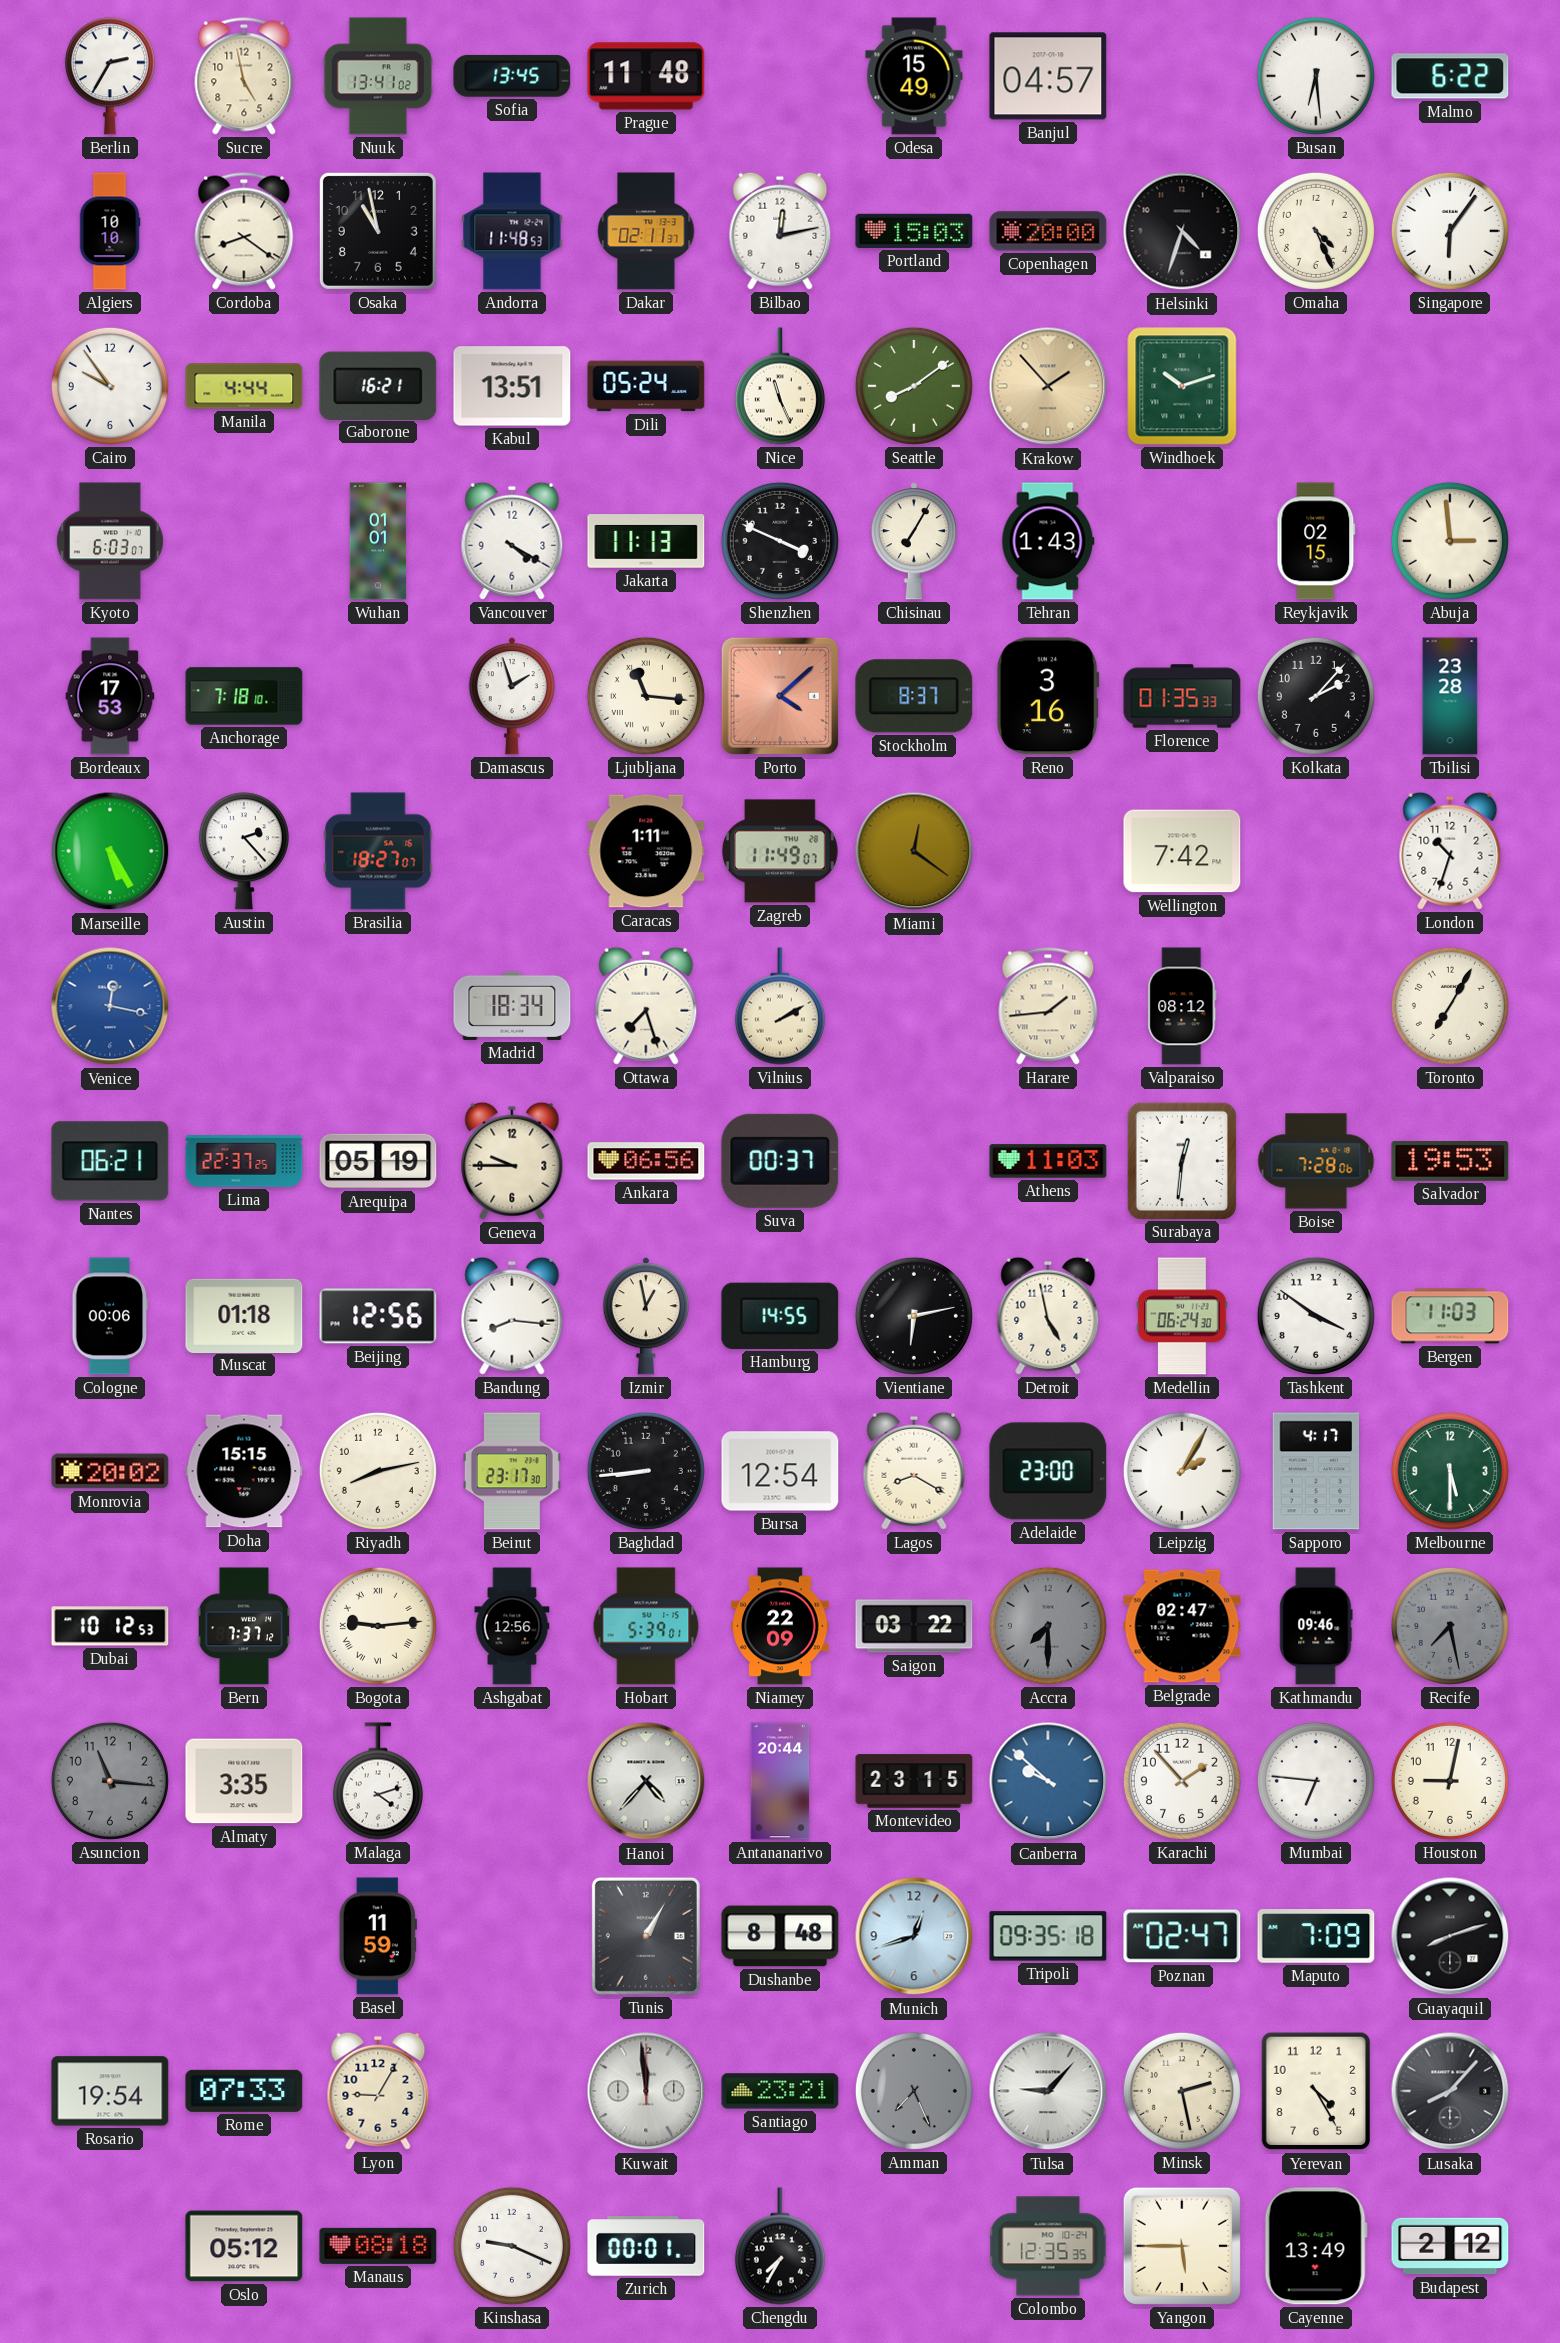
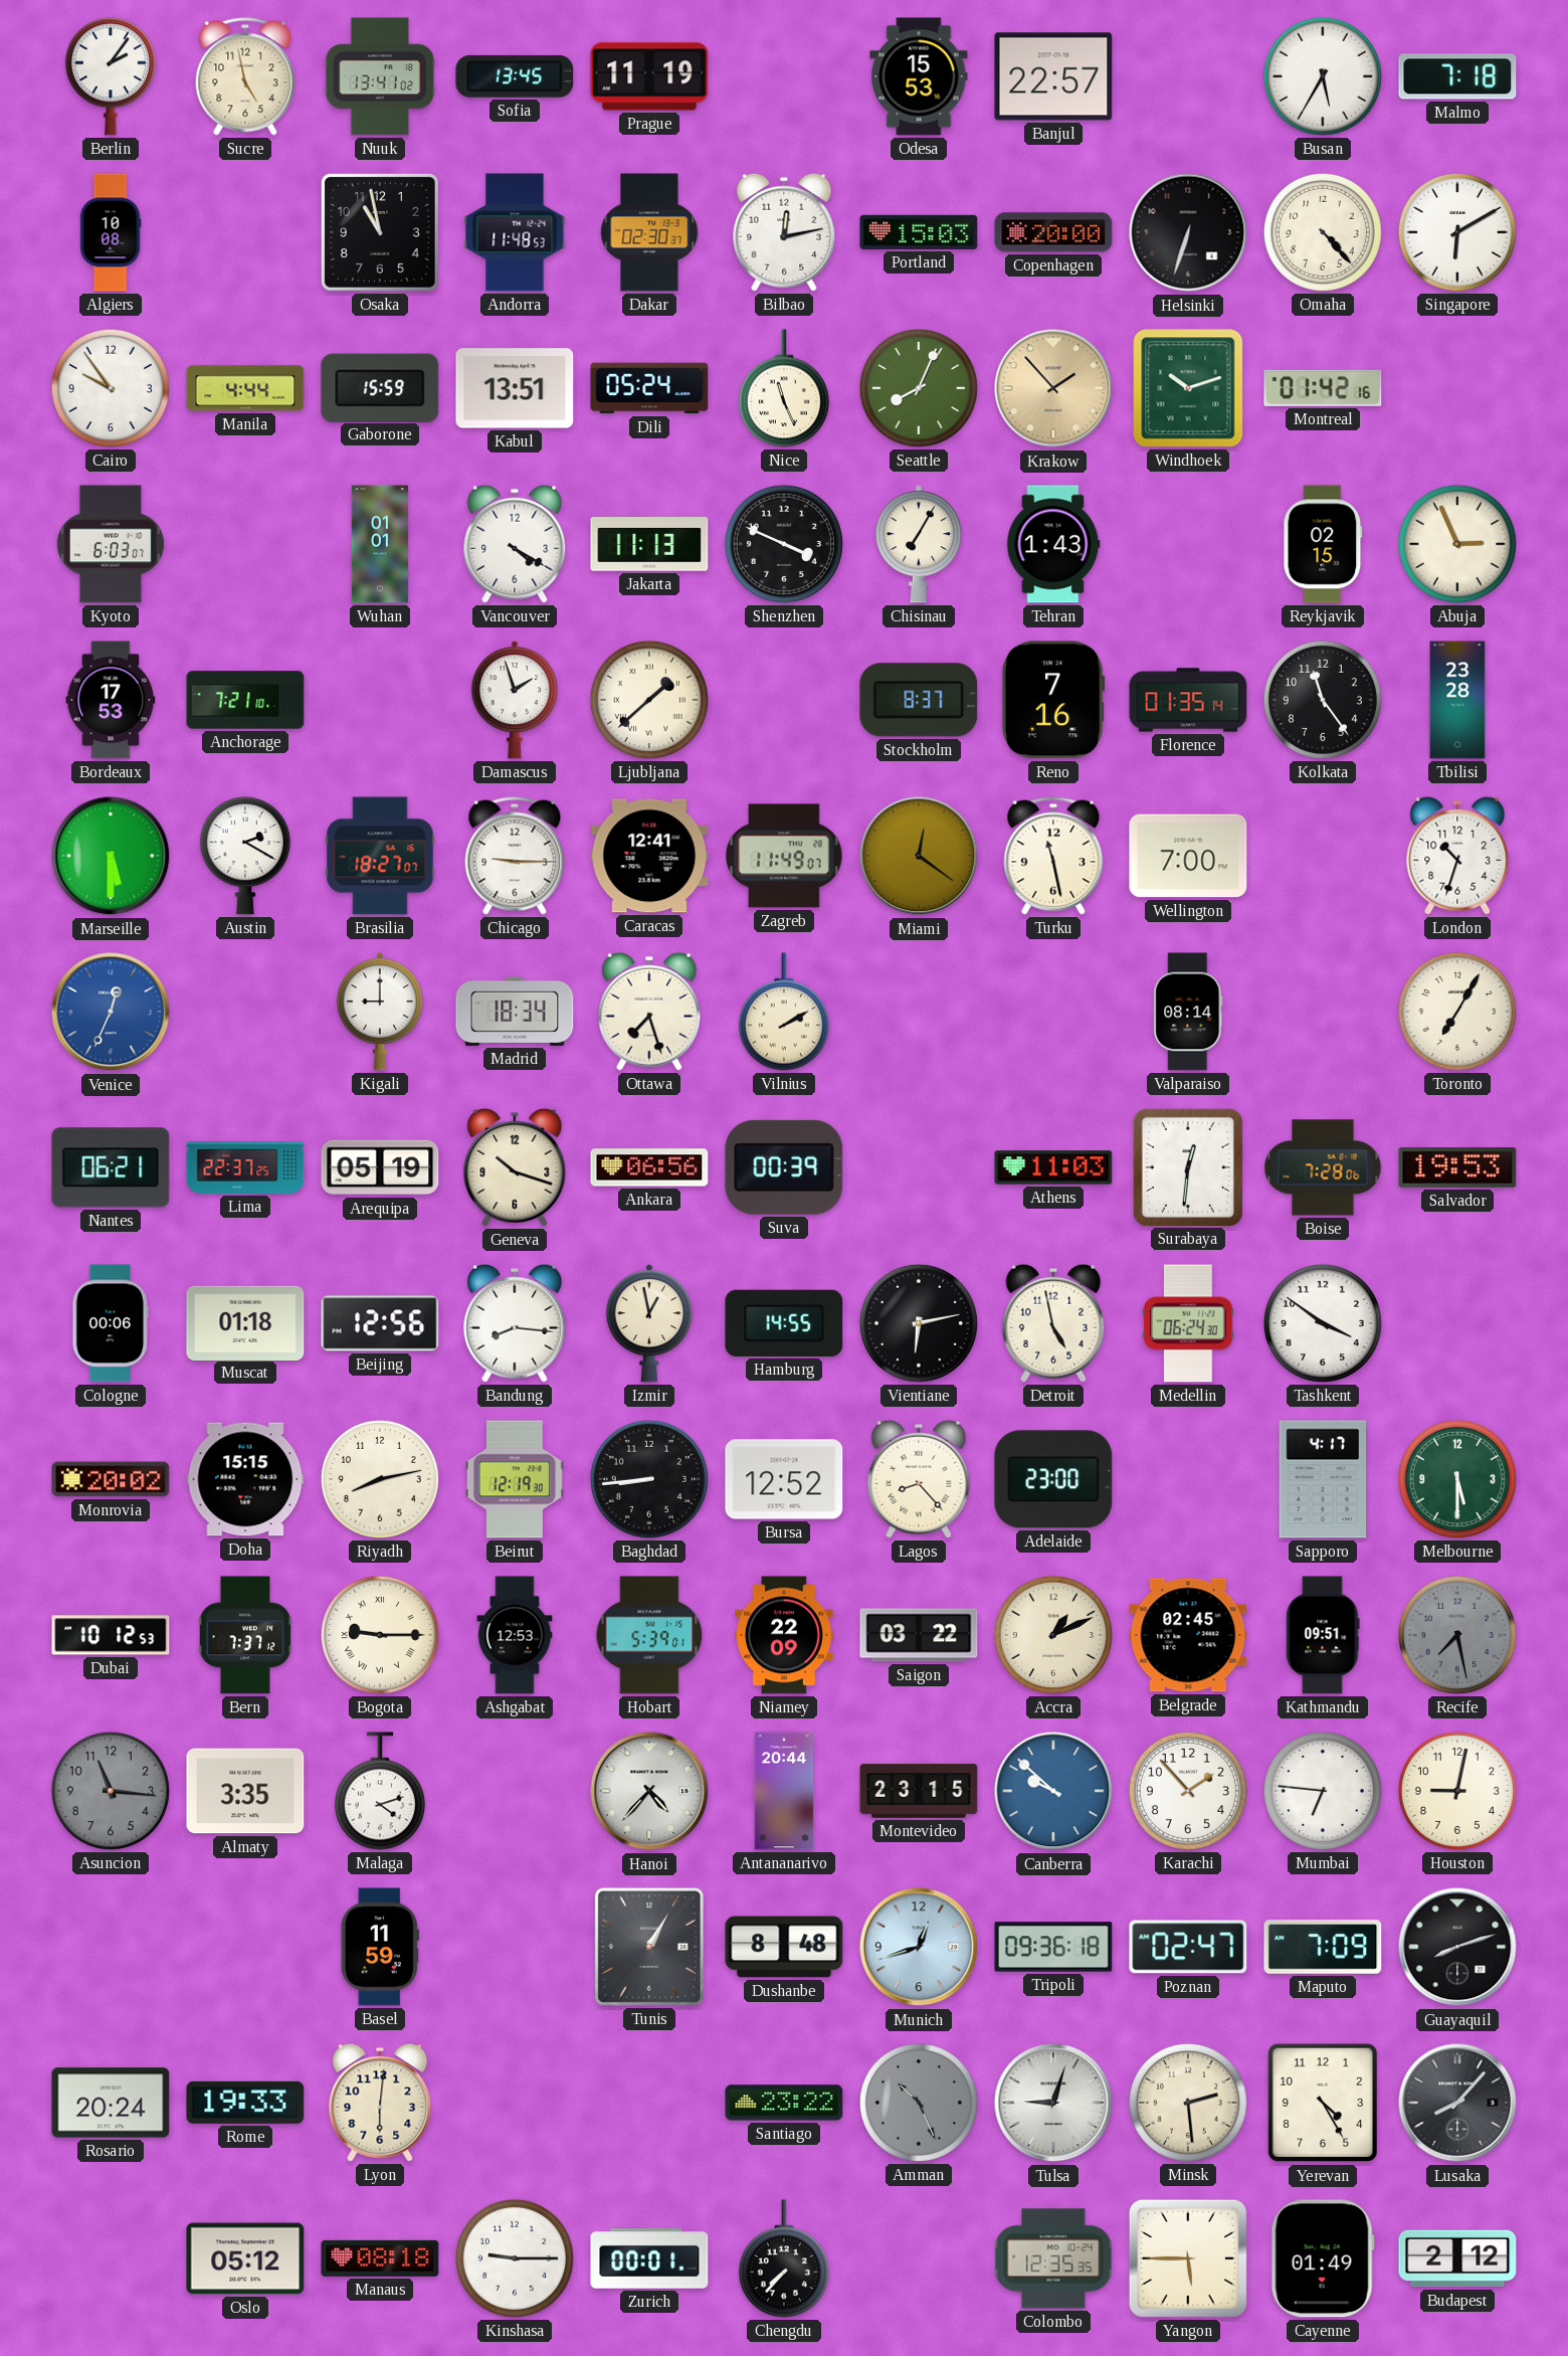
Berlin: 2:35 -> 2:06
Prague: 11:48 -> 11:19
Odesa: 15:49 -> 15:53
Banjul: 04:57 -> 22:57
Busan: 6:29 -> 5:35
Malmo: 6:22 -> 7:18
Algiers: 10:10 -> 10:08
Cordoba: 8:21 -> none
Dakar: 02:11 -> 02:30
Helsinki: 4:33 -> 6:33
Omaha: 4:26 -> 4:23
Singapore: 6:06 -> 6:10
Gaborone: 16:21 -> 15:59
Seattle: 8:09 -> 8:04
Montreal: none -> 01:42
Abuja: 2:59 -> 2:56
Anchorage: 7:18 -> 7:21
Ljubljana: 11:16 -> 1:38
Porto: 4:08 -> none
Reno: 3:16 -> 7:16
Florence: 01:35:33 -> 01:35:14
Kolkata: 2:07 -> 11:24
Marseille: 5:25 -> 5:30
Austin: 2:23 -> 2:20
Chicago: none -> 9:15
Caracas: 1:11 -> 12:41
Turku: none -> 11:28
Wellington: 7:42 -> 7:00
Venice: 12:17 -> 12:34
Kigali: none -> 9:00
Harare: 1:44 -> none
Valparaiso: 08:12 -> 08:14
Geneva: 9:45 -> 10:18
Suva: 00:37 -> 00:39
Bergen: 11:03 -> none
Beirut: 23:17 -> 12:19
Bursa: 12:54 -> 12:52
Lagos: 8:20 -> 8:23
Leipzig: 2:05 -> none
Bogota: 9:14 -> 9:15
Ashgabat: 12:56 -> 12:53
Accra: 7:30 -> 1:11
Accra dial: grey -> cream
Belgrade: 02:47 -> 02:45
Kathmandu: 09:46 -> 09:51
Tripoli: 09:35 -> 09:36
Rosario: 19:54 -> 20:24
Rome: 07:33 -> 19:33
Lyon: 9:05 -> 6:01
Kuwait: 11:59 -> none
Santiago: 23:21 -> 23:22
Amman: 7:26 -> 10:26
Tulsa: 9:07 -> 9:03
Minsk: 2:28 -> 2:29
Kinshasa: 9:19 -> 9:15
Chengdu: 7:35 -> 7:37
Cayenne: 13:49 -> 01:49
